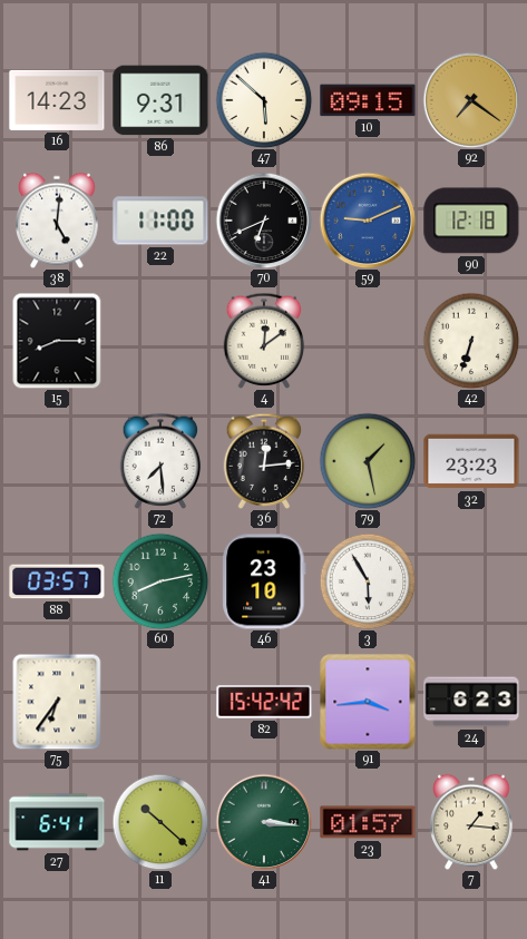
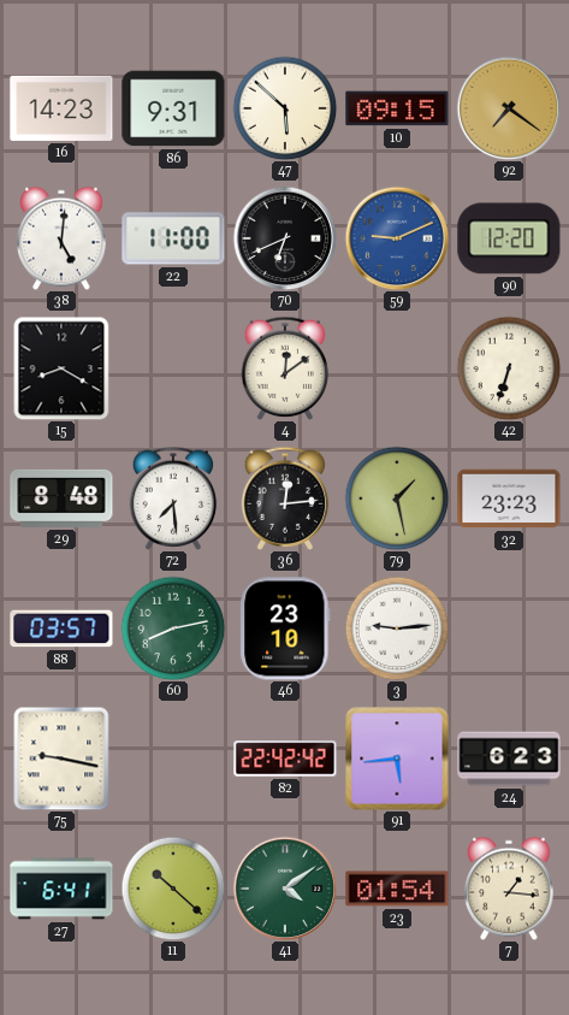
90: 12:18 -> 12:20
15: 8:15 -> 8:20
29: none -> 8:48
3: 5:55 -> 9:14
75: 6:36 -> 9:17
82: 15:42 -> 22:42
91: 3:44 -> 5:44
41: 3:16 -> 4:09
23: 01:57 -> 01:54
